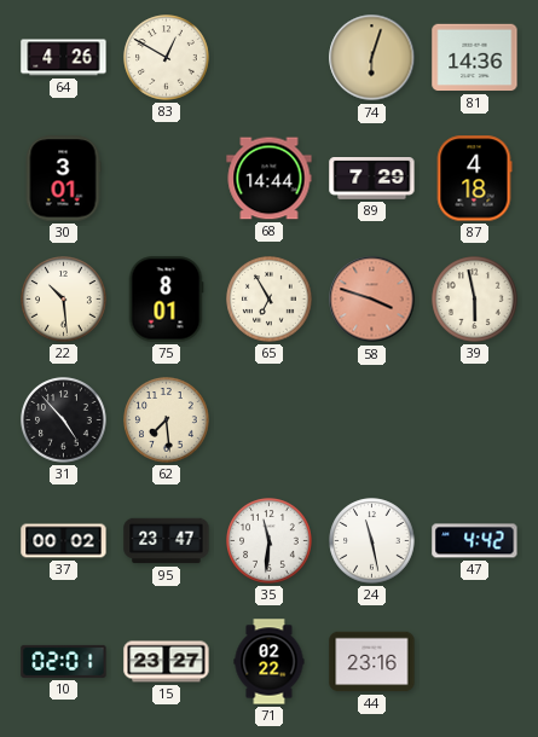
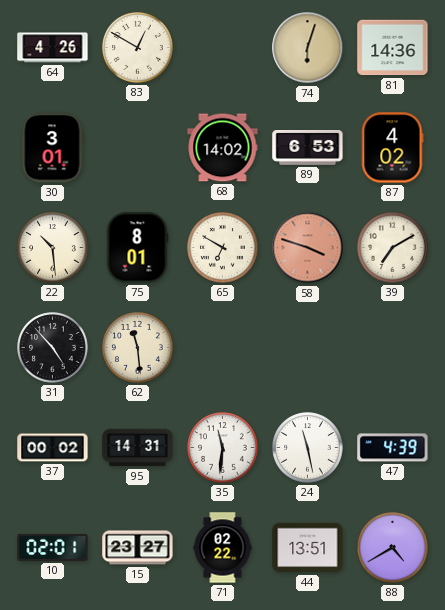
68: 14:44 -> 14:02
89: 7:29 -> 6:53
87: 4:18 -> 4:02
65: 6:55 -> 6:50
39: 5:58 -> 7:10
62: 7:29 -> 11:29
95: 23:47 -> 14:31
47: 4:42 -> 4:39
44: 23:16 -> 13:51
88: none -> 4:40
